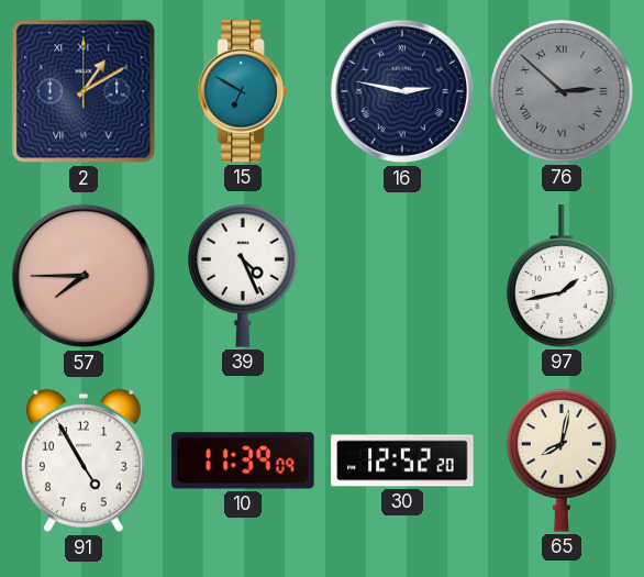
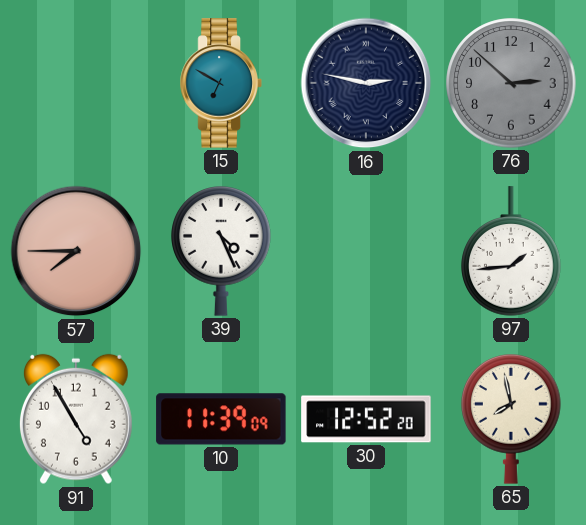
2: 1:10 -> none
76 numerals: Roman -> Arabic
97: 1:43 -> 1:44
65: 8:02 -> 7:58
